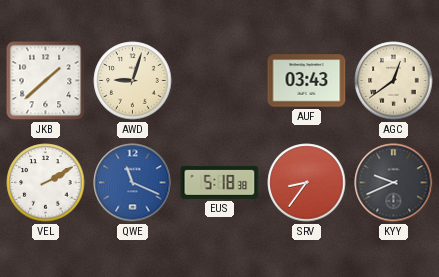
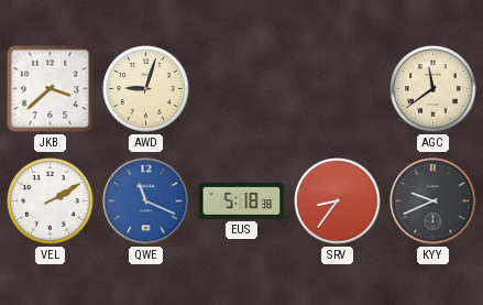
JKB: 1:38 -> 3:38
AUF: 03:43 -> none
AGC: 12:39 -> 11:39
